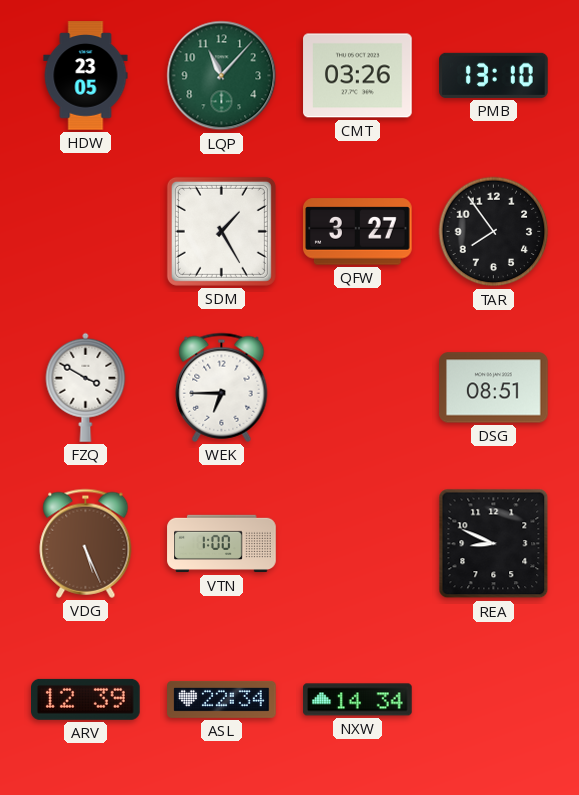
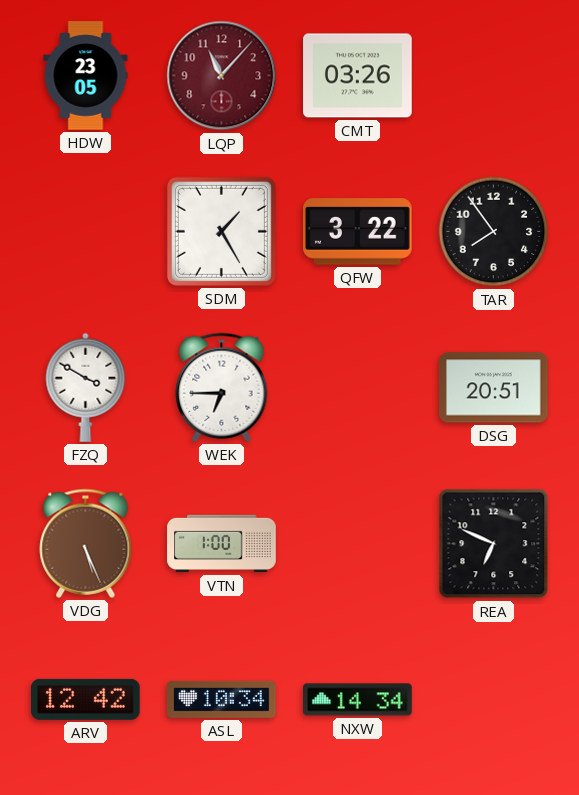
LQP dial: green -> burgundy
PMB: 13:10 -> none
QFW: 3:27 -> 3:22
DSG: 08:51 -> 20:51
REA: 8:49 -> 6:49
ARV: 12:39 -> 12:42
ASL: 22:34 -> 10:34
